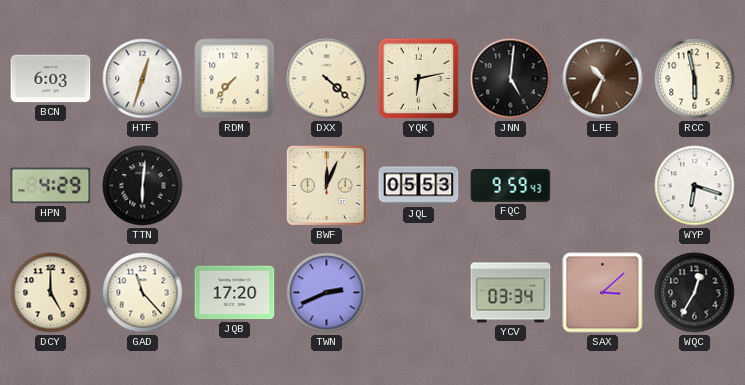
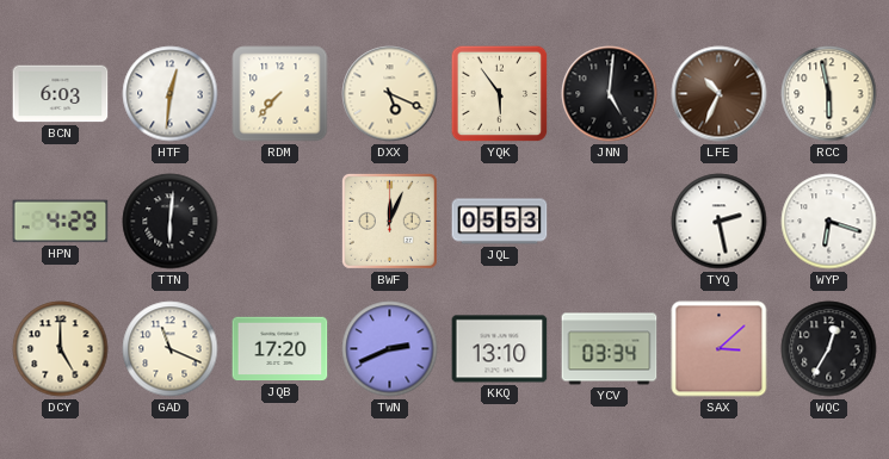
HTF: 12:33 -> 12:31
DXX: 4:22 -> 5:19
YQK: 6:13 -> 5:54
FQC: 9:59 -> none
TYQ: none -> 2:28
GAD: 11:23 -> 11:19
KKQ: none -> 13:10
